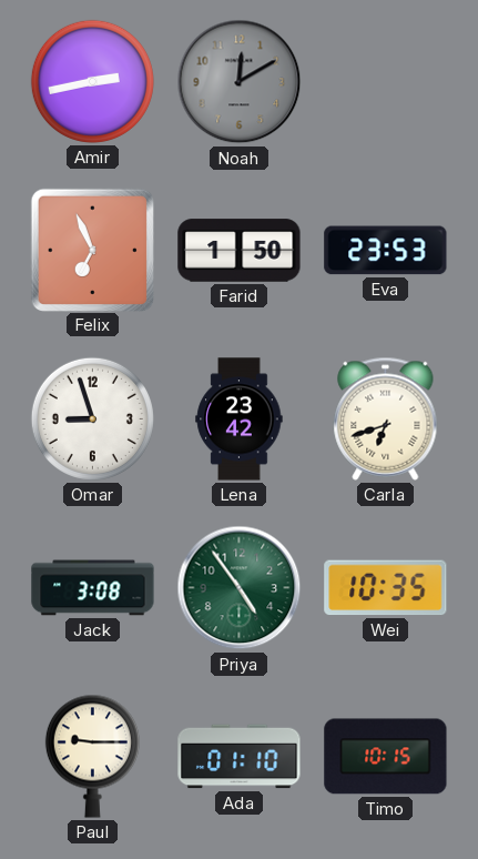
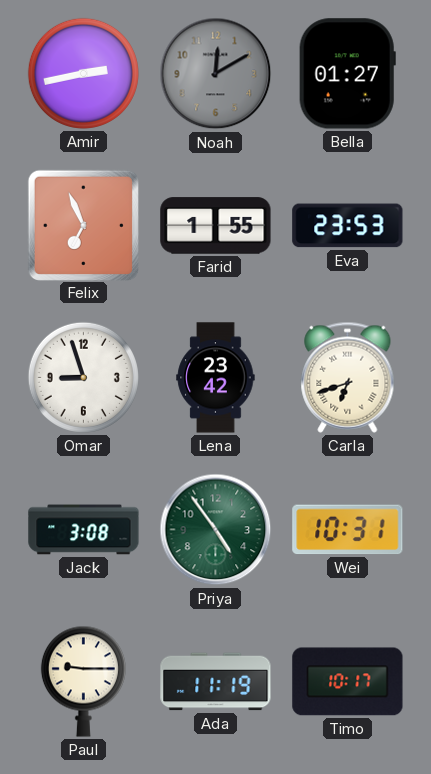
Bella: none -> 01:27
Farid: 1:50 -> 1:55
Wei: 10:35 -> 10:31
Ada: 01:10 -> 11:19
Timo: 10:15 -> 10:17
